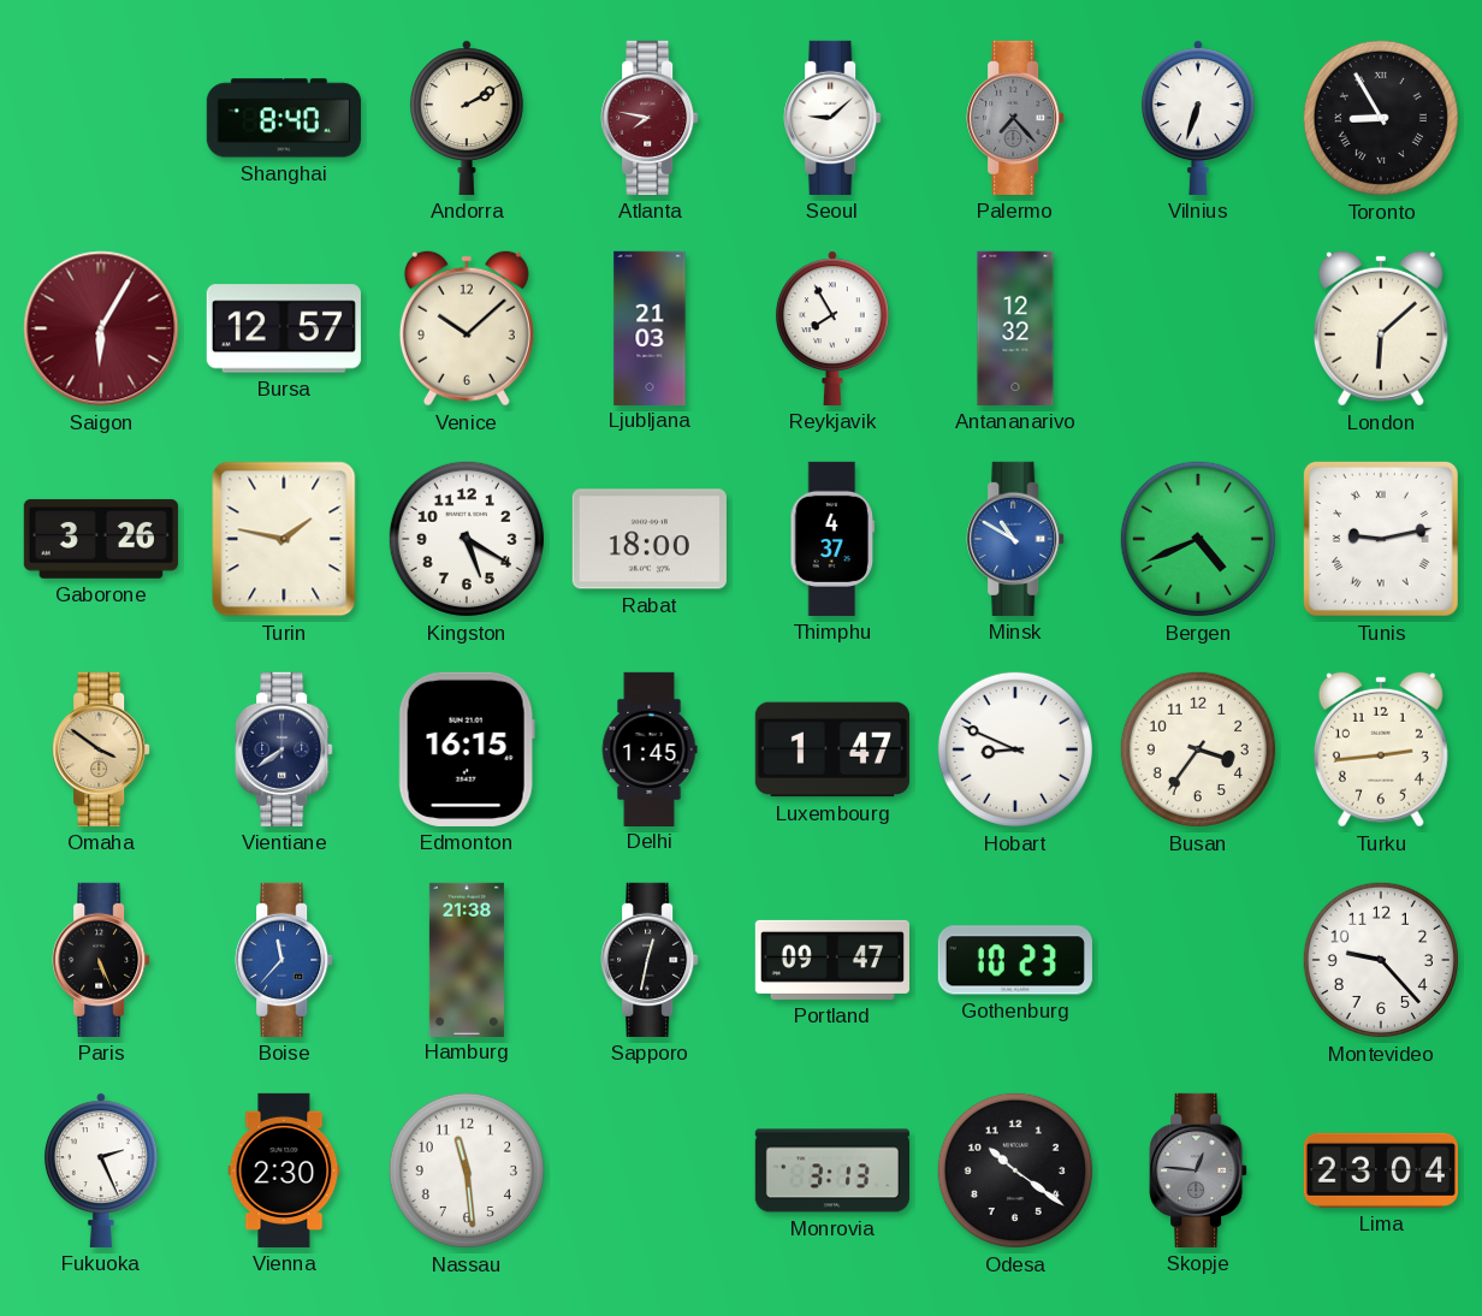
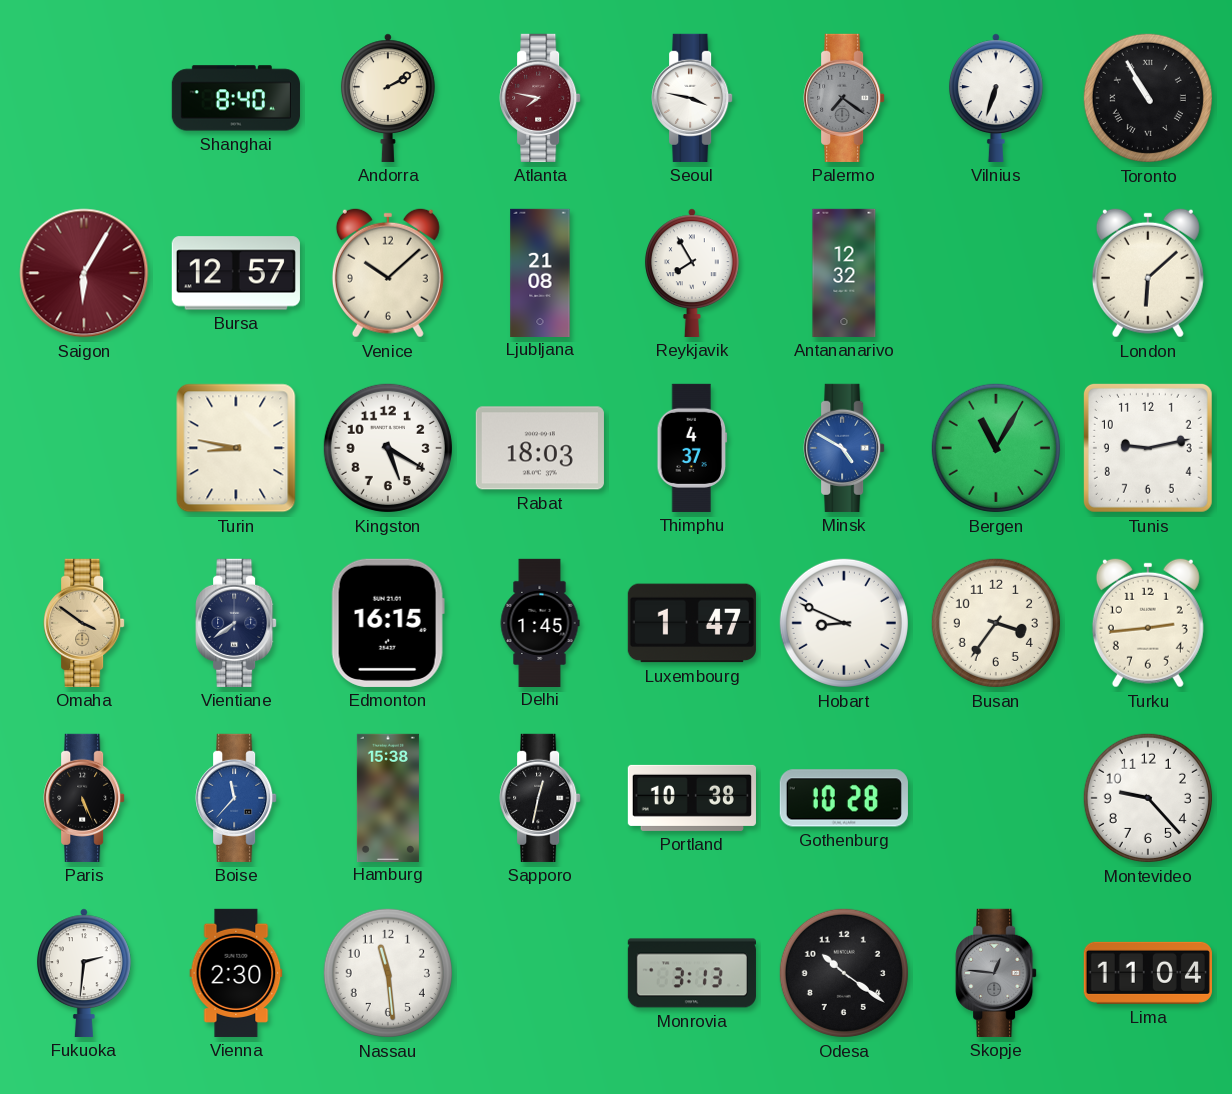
Seoul: 9:08 -> 3:47
Palermo: 7:23 -> 7:21
Toronto: 8:55 -> 10:55
Ljubljana: 21:03 -> 21:08
Gaborone: 3:26 -> none
Turin: 1:47 -> 8:47
Rabat: 18:00 -> 18:03
Minsk: 10:50 -> 4:50
Bergen: 4:41 -> 11:05
Tunis numerals: Roman -> Arabic
Hamburg: 21:38 -> 15:38
Portland: 09:47 -> 10:38
Gothenburg: 10:23 -> 10:28
Fukuoka: 2:26 -> 2:31
Lima: 23:04 -> 11:04
